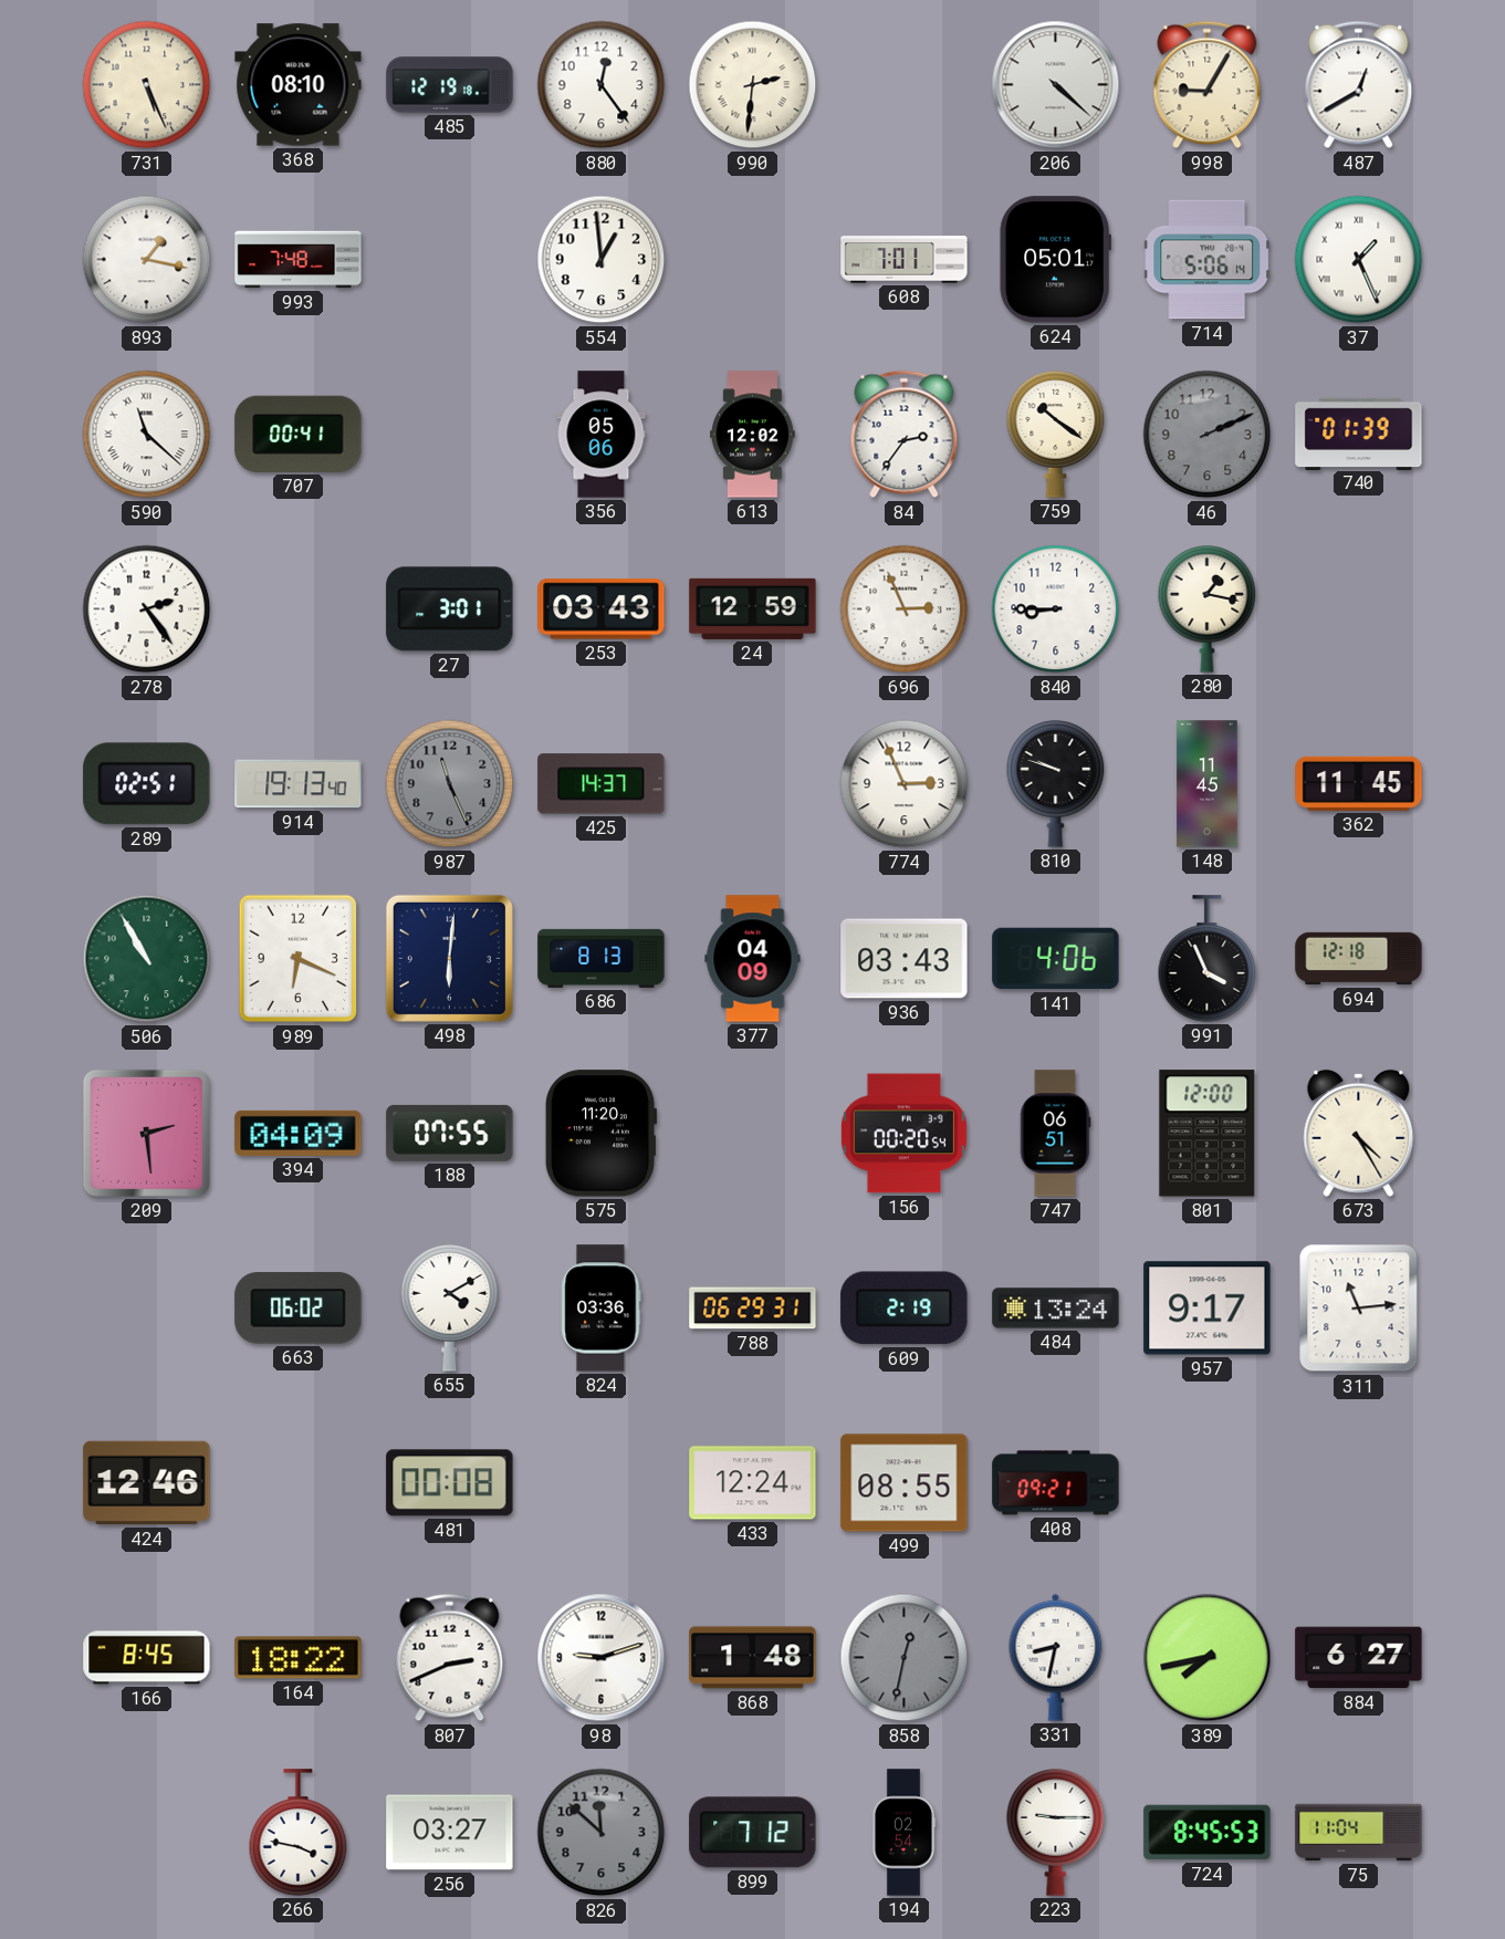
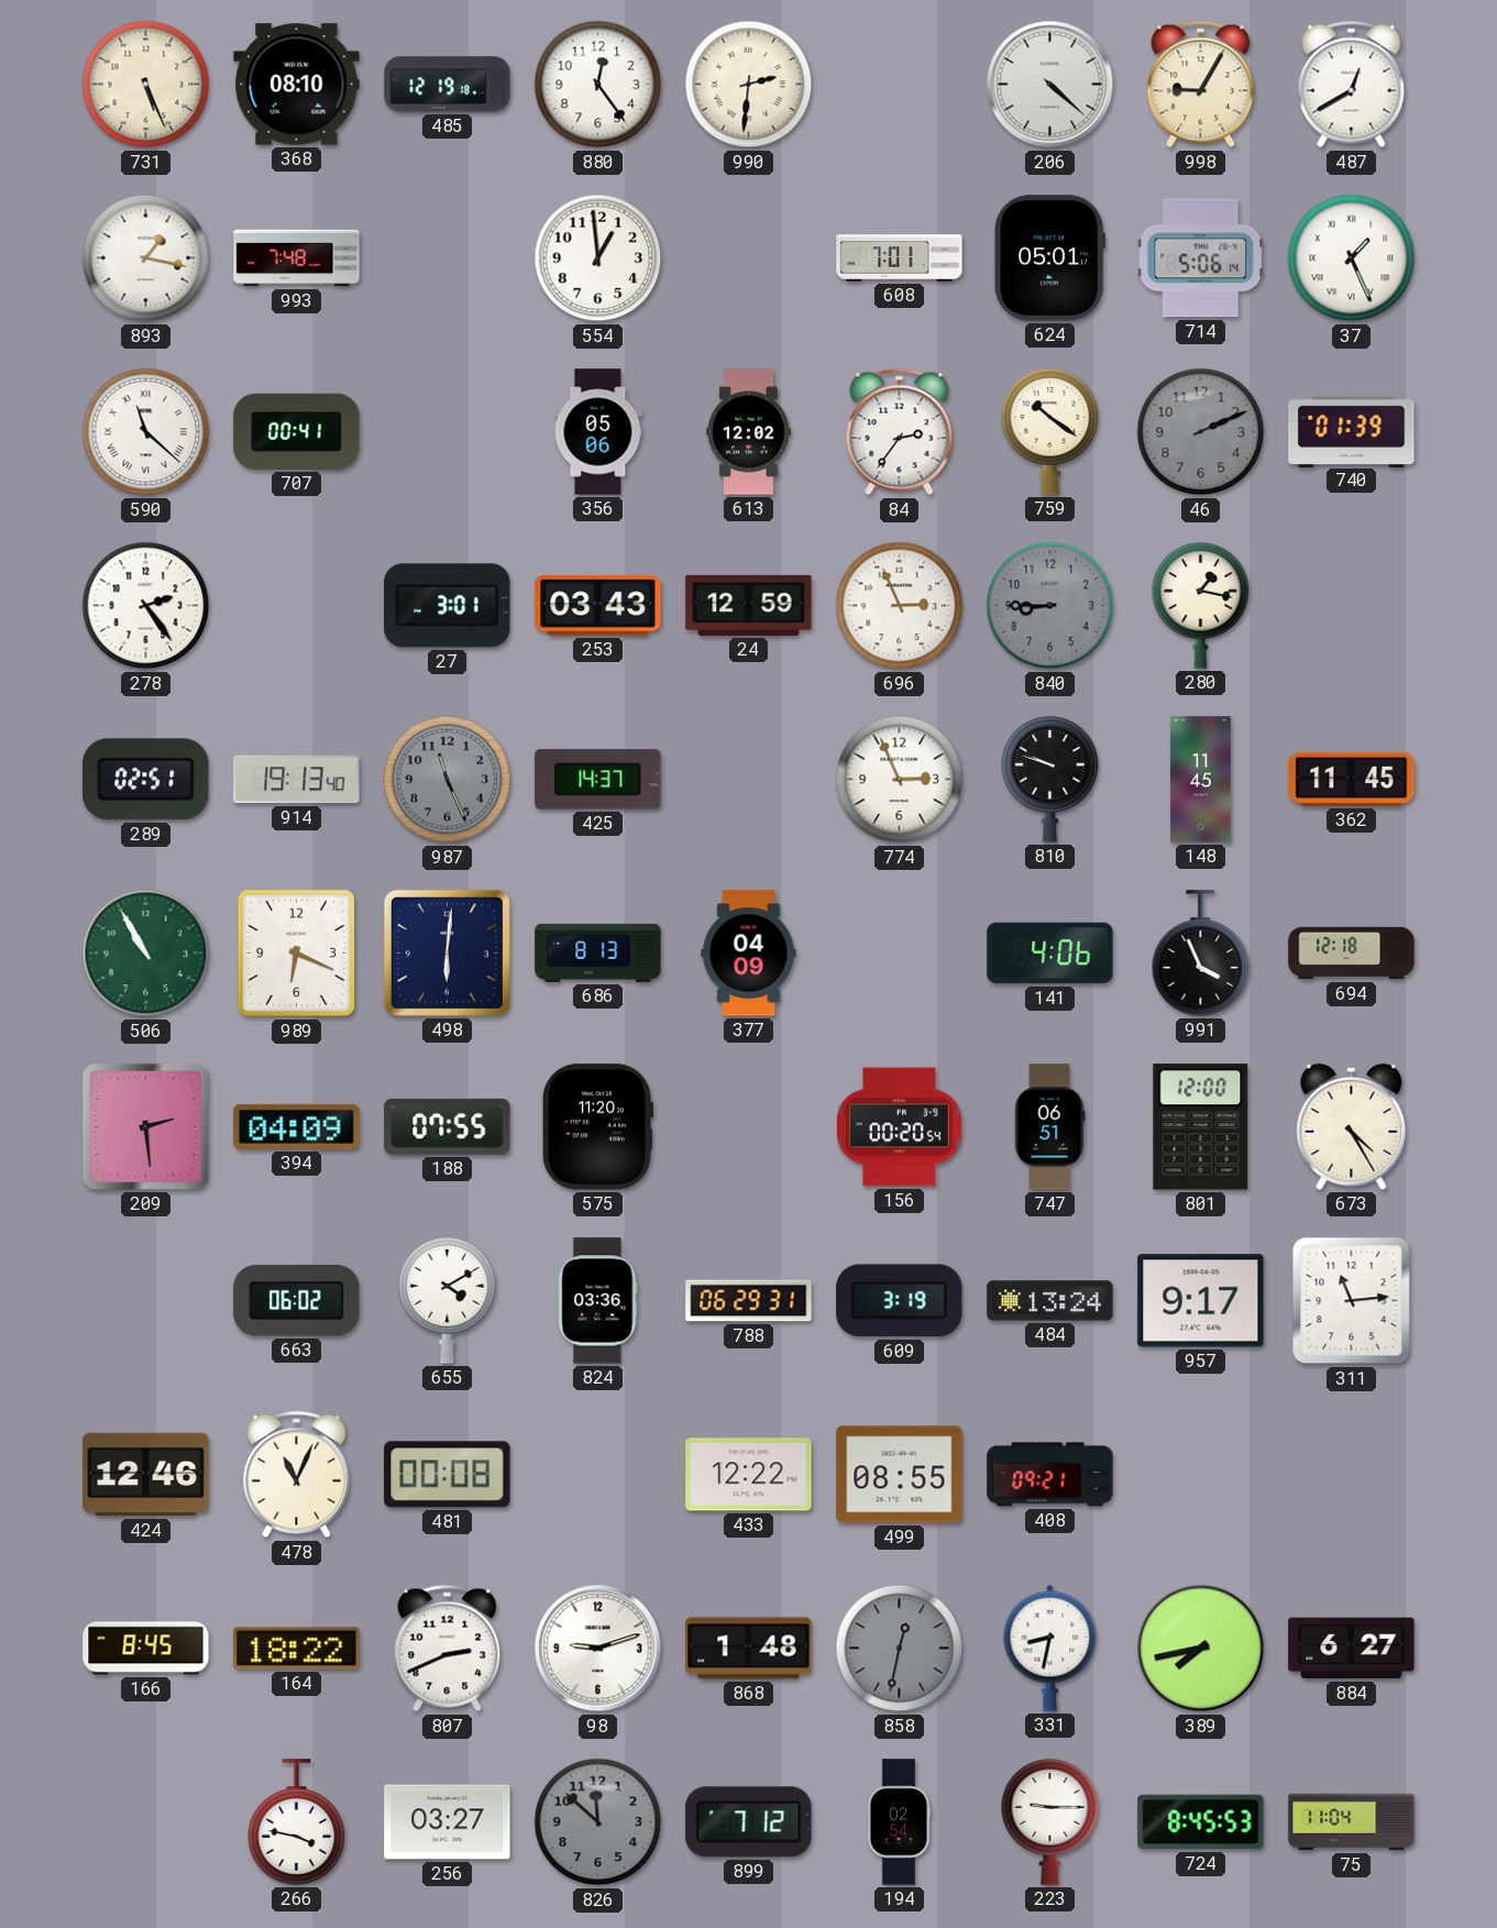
840 dial: white -> grey
936: 03:43 -> none
609: 2:19 -> 3:19
478: none -> 11:04
433: 12:24 -> 12:22
